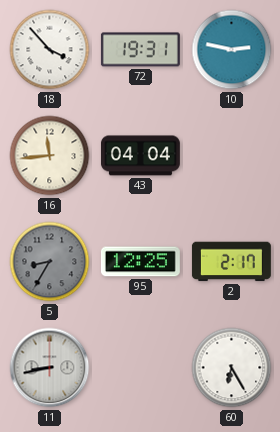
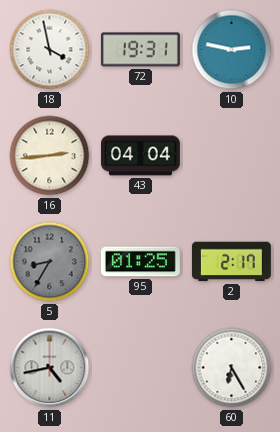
18: 3:53 -> 3:58
16: 11:44 -> 2:44
95: 12:25 -> 01:25
11: 8:43 -> 4:43
